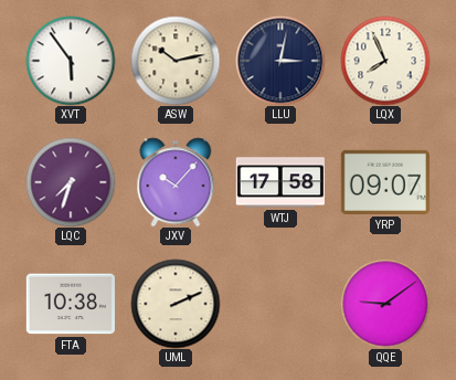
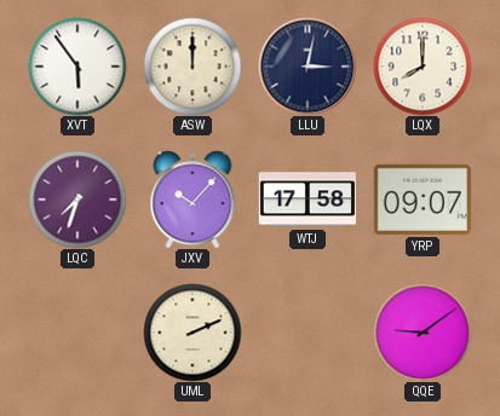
ASW: 10:13 -> 12:00
LQX: 7:56 -> 8:00
FTA: 10:38 -> none
